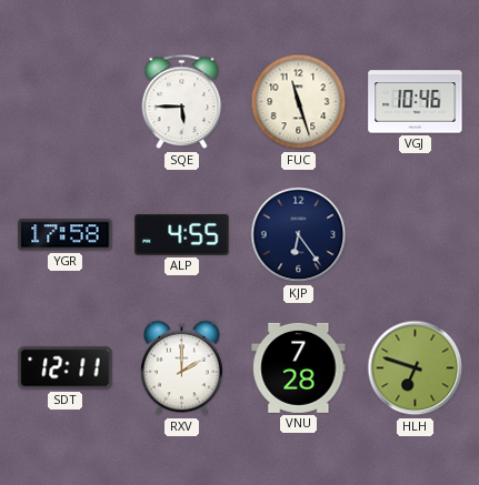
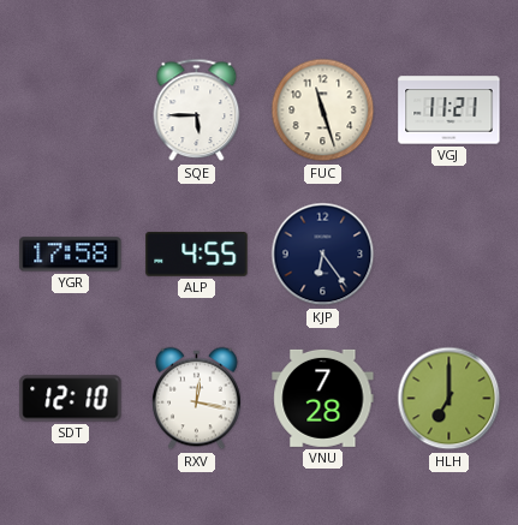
VGJ: 10:46 -> 11:21
SDT: 12:11 -> 12:10
RXV: 2:00 -> 12:17
HLH: 6:48 -> 7:00
